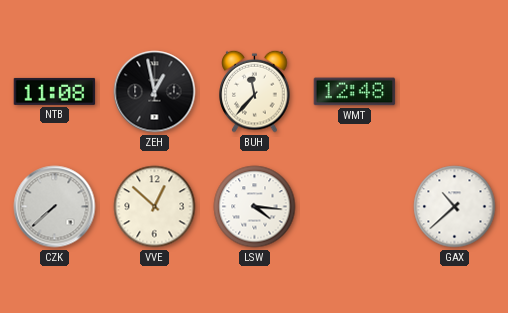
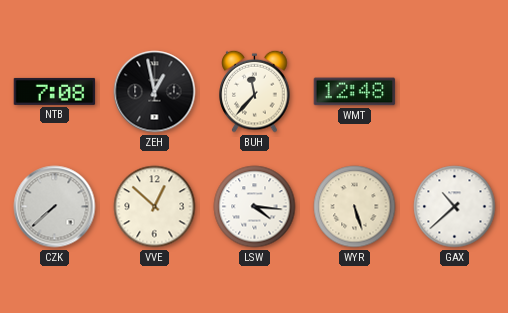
NTB: 11:08 -> 7:08
WYR: none -> 5:27
